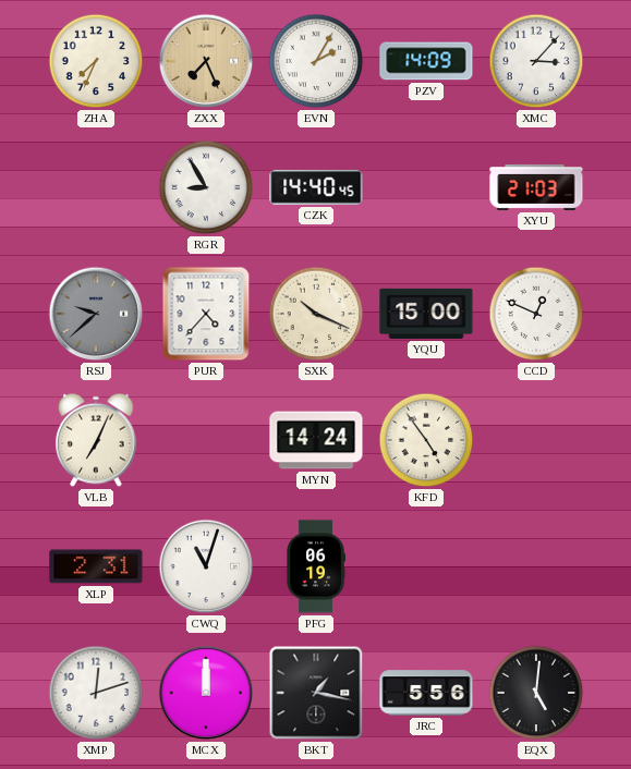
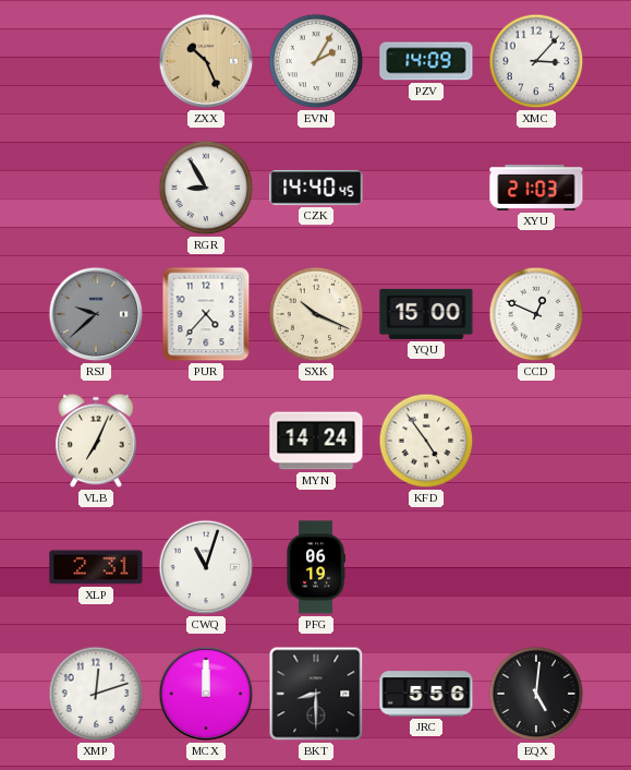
ZHA: 7:34 -> none
ZXX: 7:26 -> 10:26
BKT: 1:17 -> 8:30
